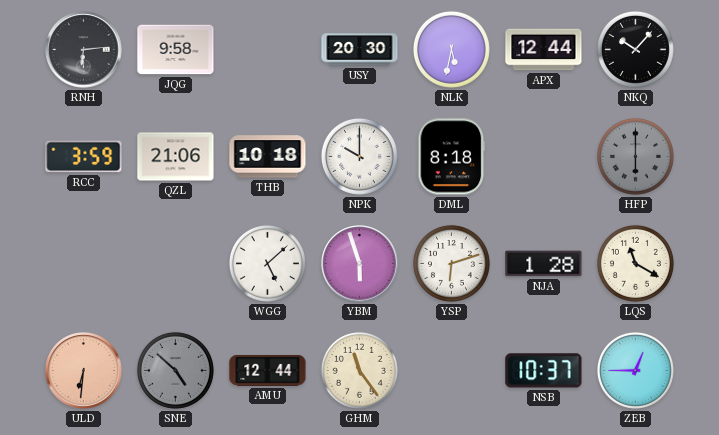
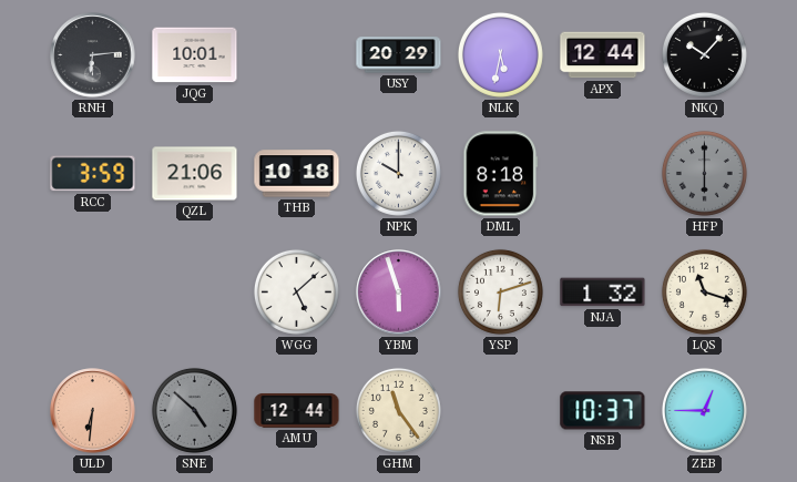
JQG: 9:58 -> 10:01
USY: 20:30 -> 20:29
NJA: 1:28 -> 1:32
LQS: 11:20 -> 11:18
